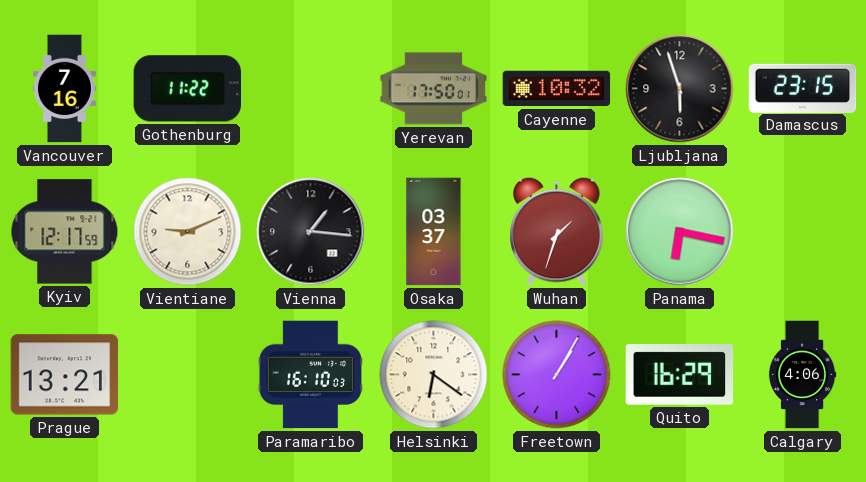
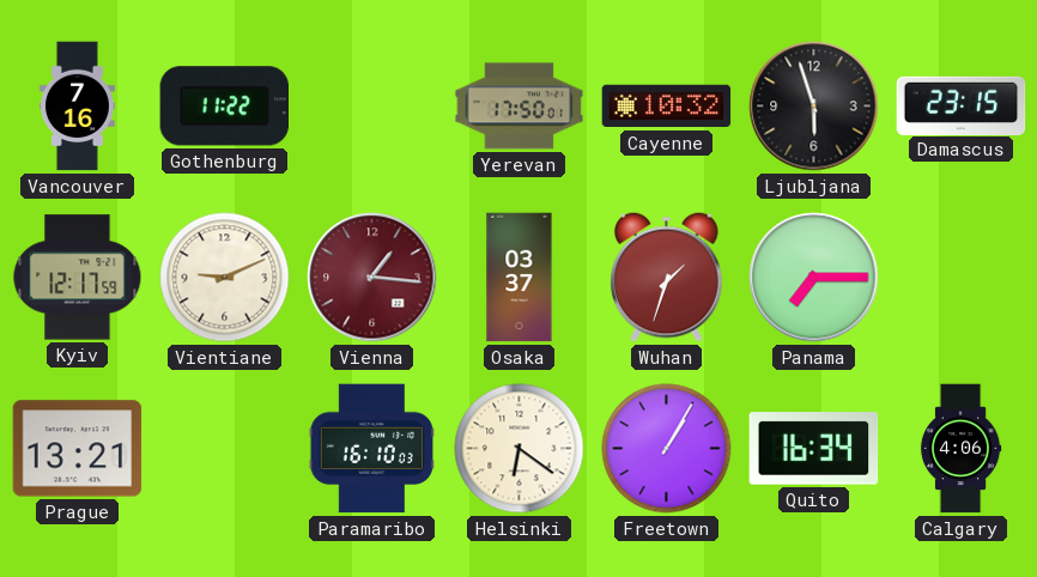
Vienna dial: black -> burgundy
Panama: 6:17 -> 7:15
Quito: 16:29 -> 16:34
